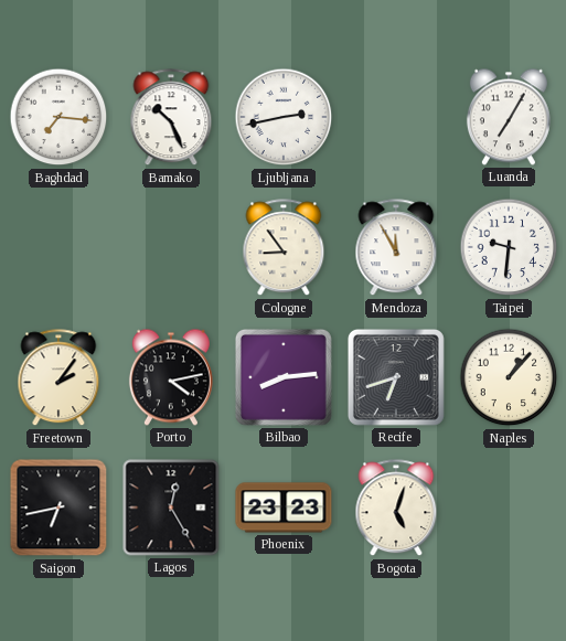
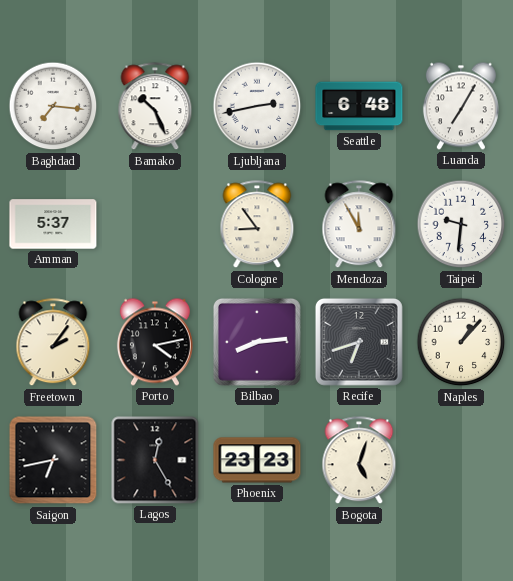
Seattle: none -> 6:48
Amman: none -> 5:37
